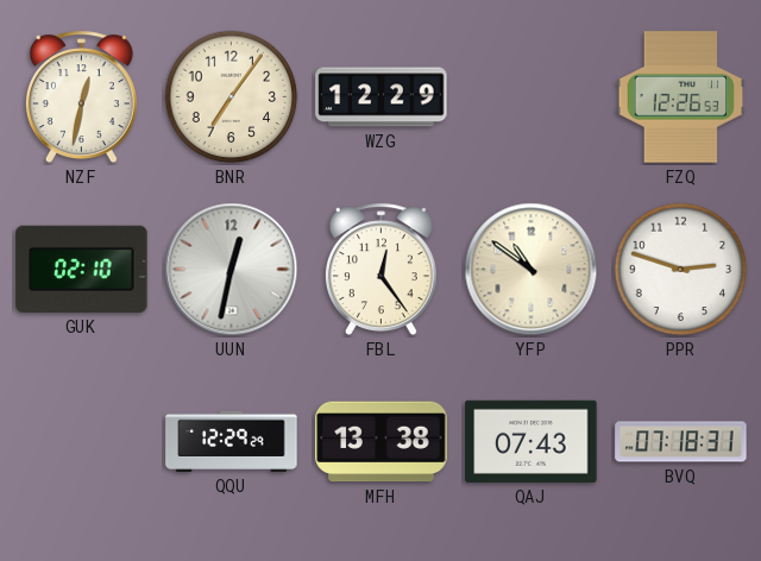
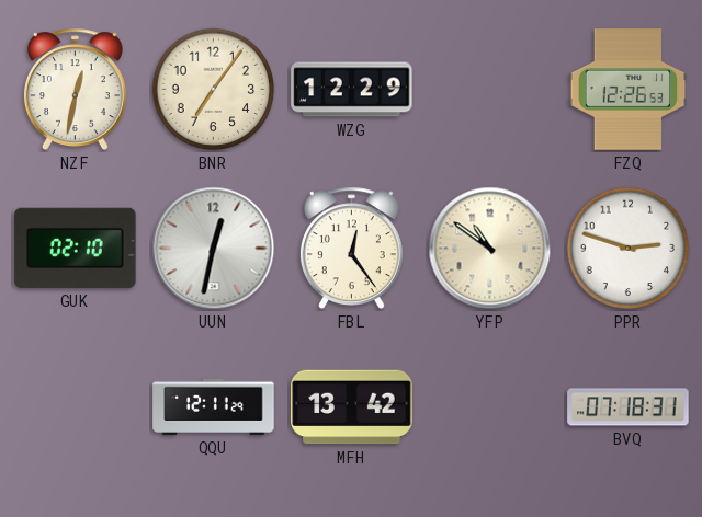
QQU: 12:29 -> 12:11
MFH: 13:38 -> 13:42
QAJ: 07:43 -> none
